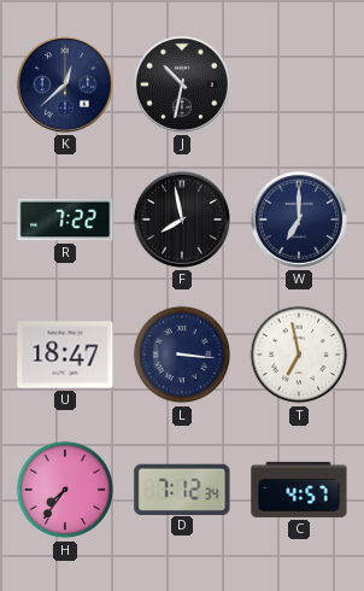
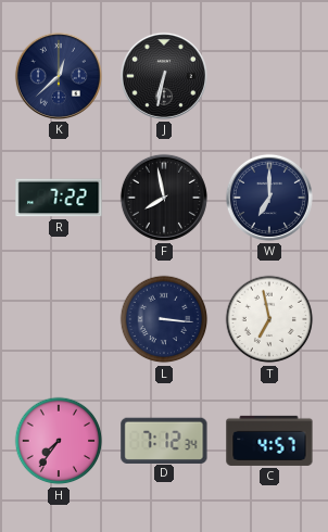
J: 10:32 -> 6:32
U: 18:47 -> none
